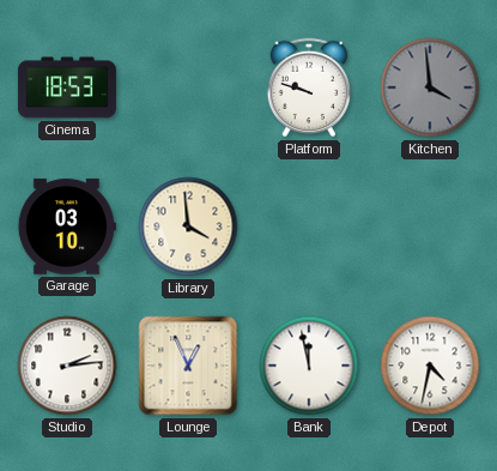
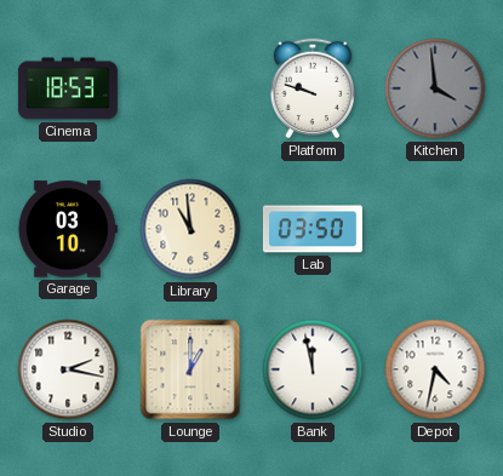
Library: 3:59 -> 10:59
Lab: none -> 03:50
Studio: 2:14 -> 2:17
Lounge: 12:56 -> 1:00
